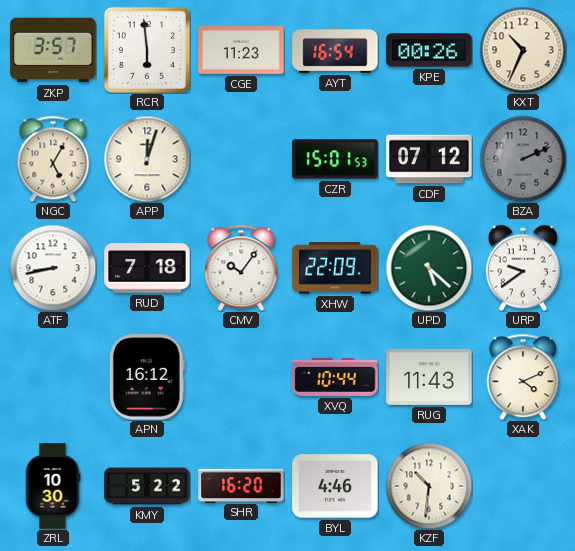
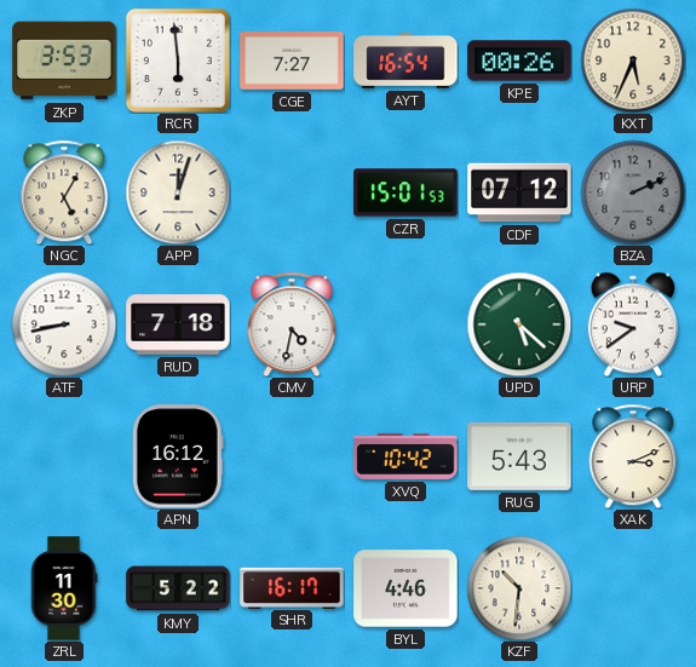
ZKP: 3:57 -> 3:53
CGE: 11:23 -> 7:27
KXT: 10:34 -> 5:34
CMV: 10:06 -> 4:32
XHW: 22:09 -> none
XVQ: 10:44 -> 10:42
RUG: 11:43 -> 5:43
XAK: 4:11 -> 3:11
ZRL: 10:30 -> 11:30
SHR: 16:20 -> 16:17
